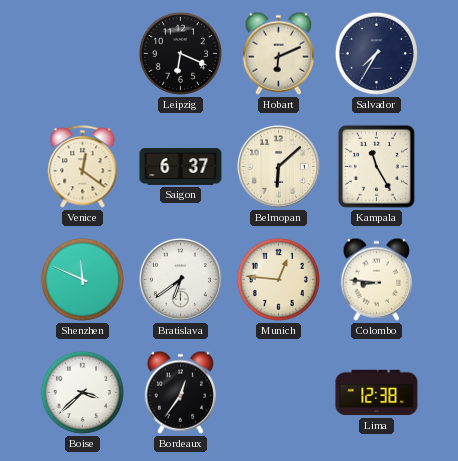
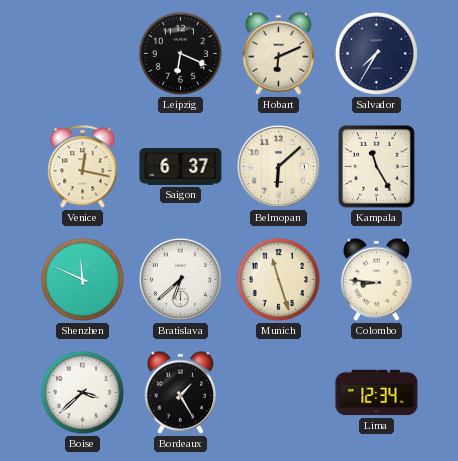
Venice: 12:21 -> 12:17
Bratislava: 6:39 -> 6:38
Munich: 12:46 -> 11:27
Bordeaux: 12:36 -> 1:25
Lima: 12:38 -> 12:34
